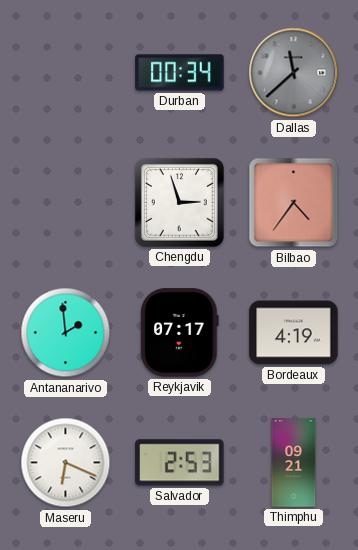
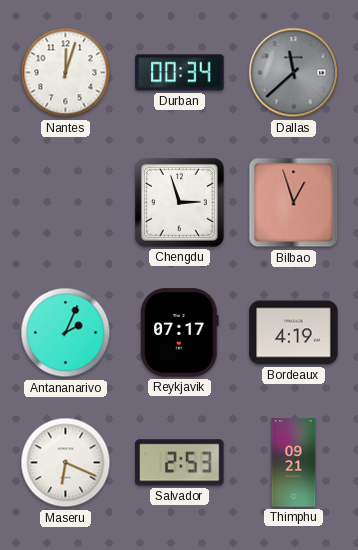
Nantes: none -> 12:03
Bilbao: 4:36 -> 12:57
Antananarivo: 1:59 -> 2:04
